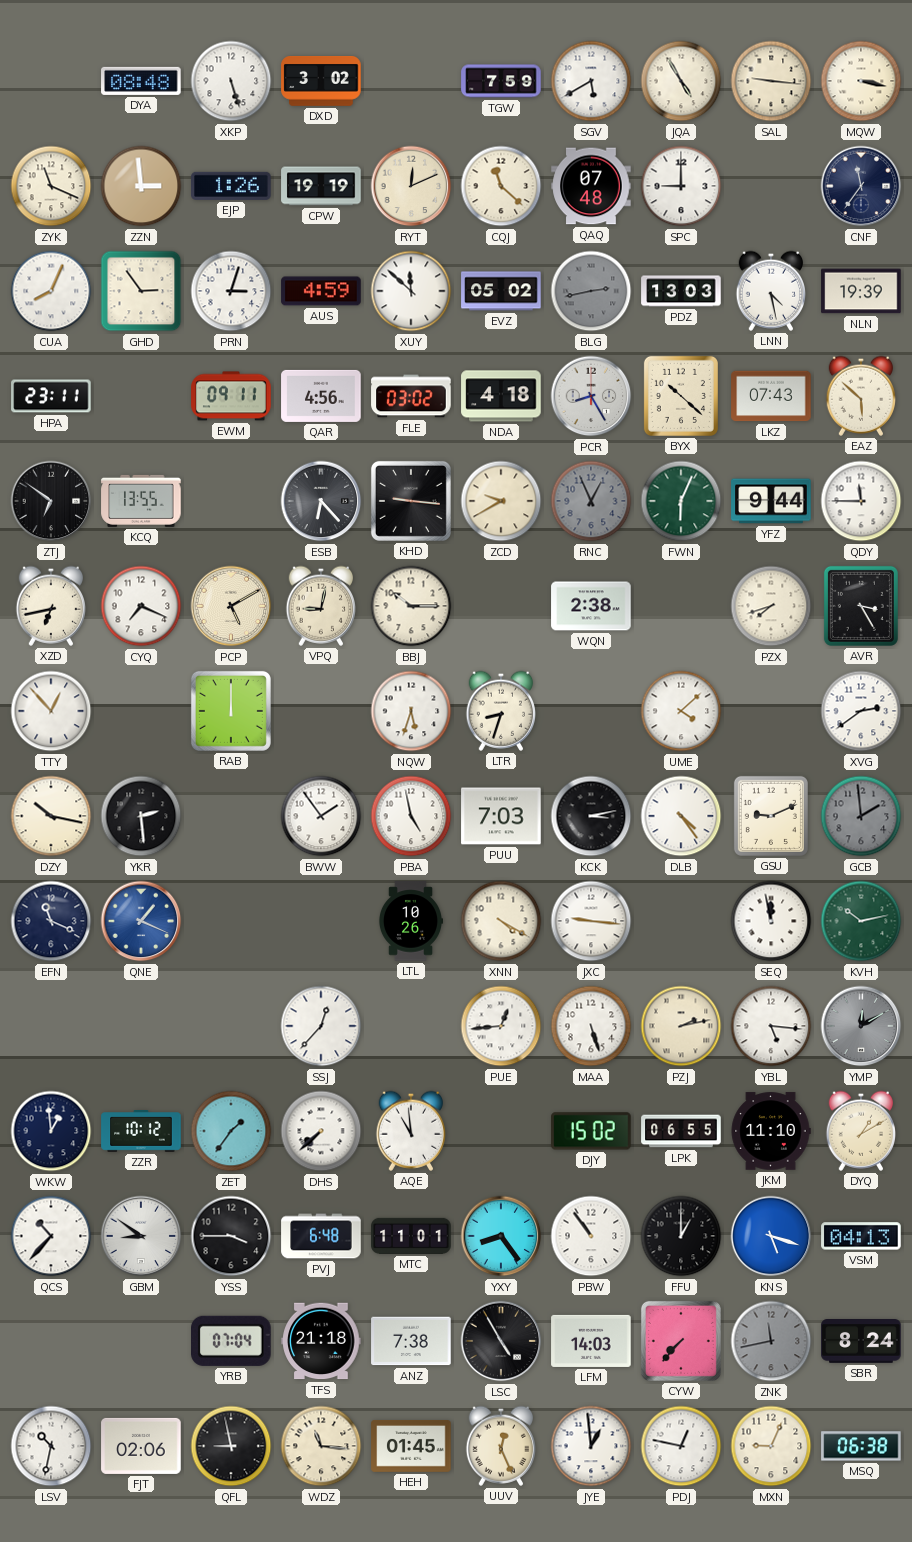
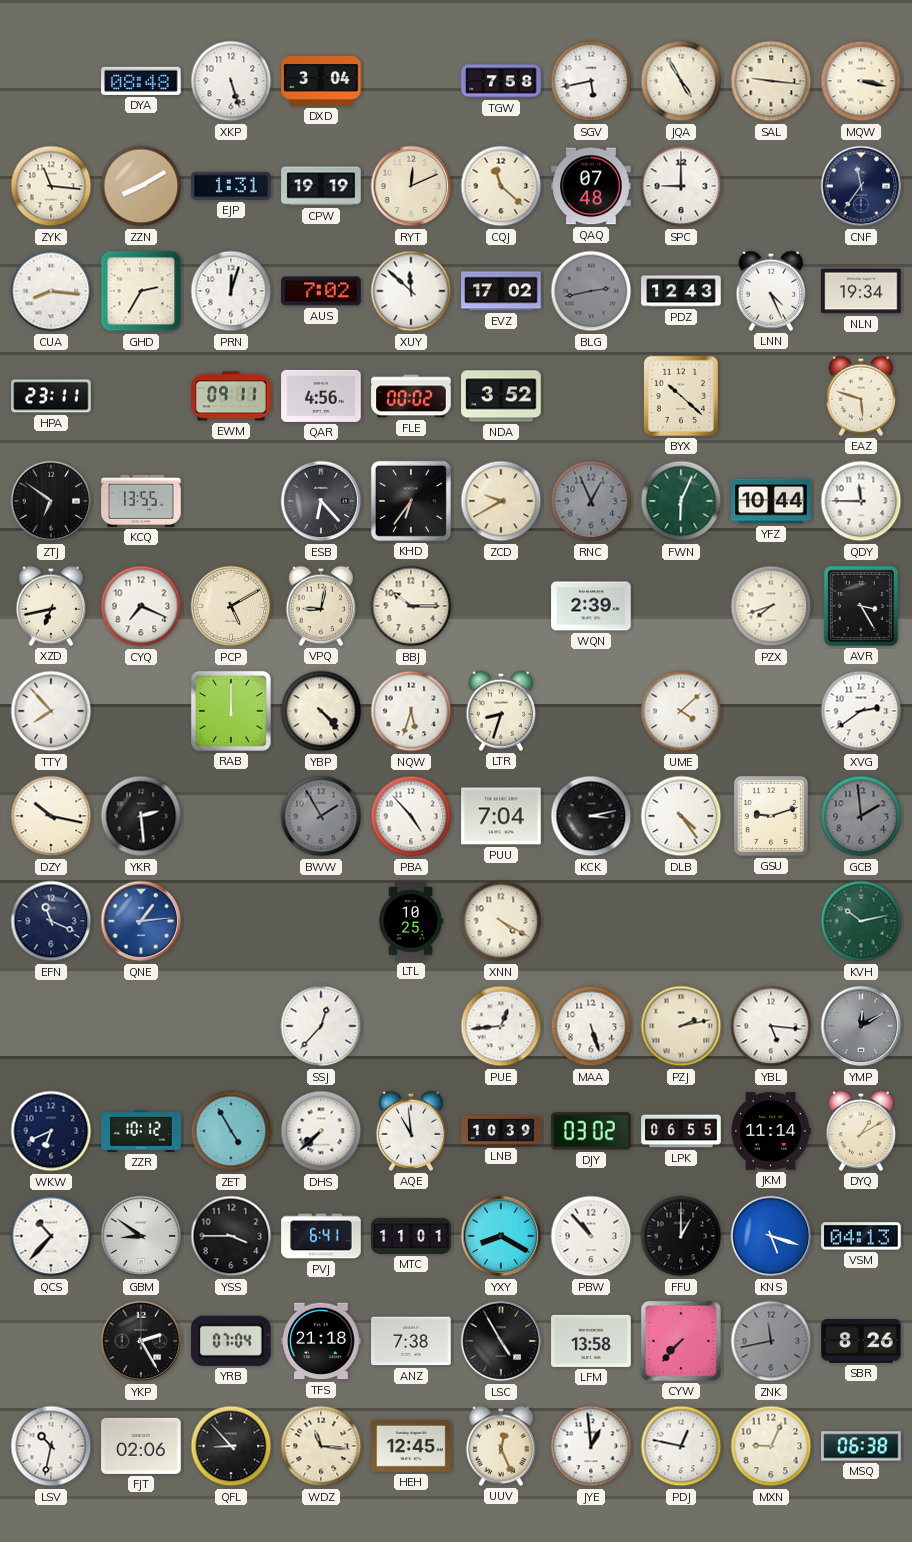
DXD: 3:02 -> 3:04
TGW: 7:59 -> 7:58
SGV: 5:40 -> 5:43
ZYK: 11:19 -> 11:16
ZZN: 2:59 -> 8:10
EJP: 1:26 -> 1:31
CUA: 8:04 -> 8:16
GHD: 2:54 -> 2:35
PRN: 3:03 -> 12:03
AUS: 4:59 -> 7:02
EVZ: 05:02 -> 17:02
PDZ: 13:03 -> 12:43
LNN: 4:28 -> 4:26
NLN: 19:39 -> 19:34
FLE: 03:02 -> 00:02
NDA: 4:18 -> 3:52
PCR: 8:25 -> none
LKZ: 07:43 -> none
EAZ: 5:52 -> 5:48
KHD: 9:16 -> 6:36
YFZ: 9:44 -> 10:44
WQN: 2:38 -> 2:39
TTY: 12:53 -> 7:53
YBP: none -> 4:23
BWW: 1:54 -> 1:55
BWW dial: white -> grey
PBA: 4:58 -> 4:53
PUU: 7:03 -> 7:04
GSU: 9:11 -> 9:12
QNE: 1:19 -> 1:14
LTL: 10:26 -> 10:25
JXC: 9:16 -> none
SEQ: 11:58 -> none
WKW: 12:59 -> 6:41
ZET: 1:36 -> 4:55
LNB: none -> 10:39
DJY: 15:02 -> 03:02
JKM: 11:10 -> 11:14
PVJ: 6:48 -> 6:41
YXY: 8:24 -> 8:20
PBW: 10:54 -> 10:53
YKP: none -> 2:25
LFM: 14:03 -> 13:58
SBR: 8:24 -> 8:26
QFL: 8:58 -> 8:53
HEH: 01:45 -> 12:45
